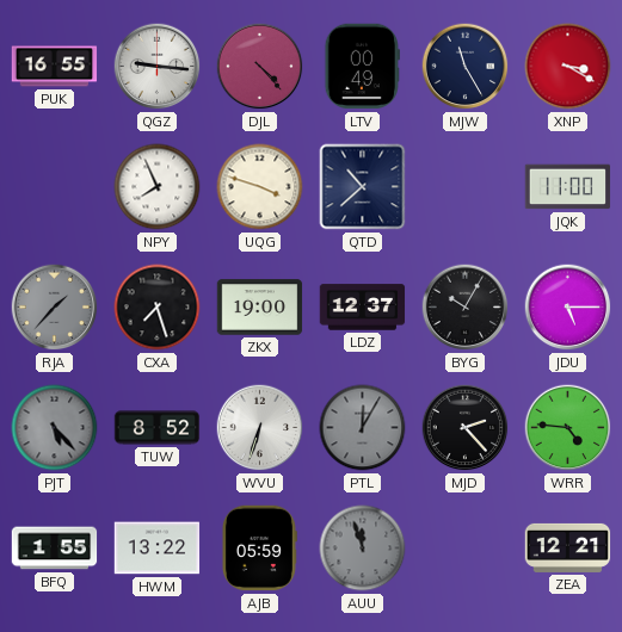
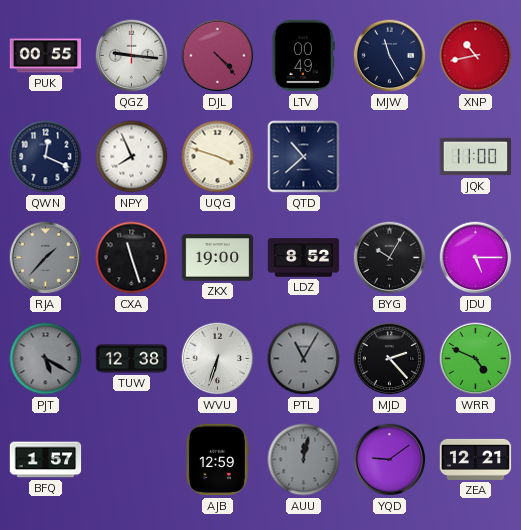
PUK: 16:55 -> 00:55
XNP: 3:20 -> 10:43
QWN: none -> 12:19
CXA: 7:27 -> 11:27
LDZ: 12:37 -> 8:52
PJT: 5:23 -> 5:20
TUW: 8:52 -> 12:38
PTL: 12:05 -> 11:05
WRR: 4:46 -> 4:49
BFQ: 1:55 -> 1:57
HWM: 13:22 -> none
AJB: 05:59 -> 12:59
AUU: 11:57 -> 12:02
YQD: none -> 9:09
